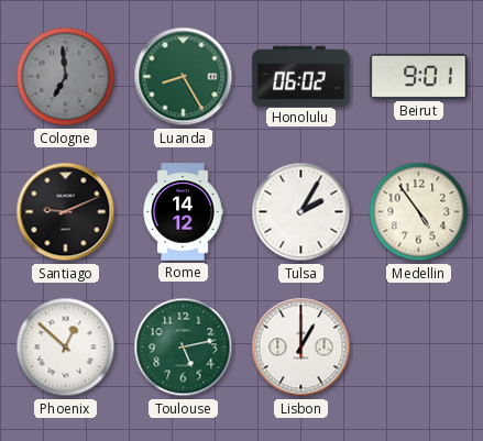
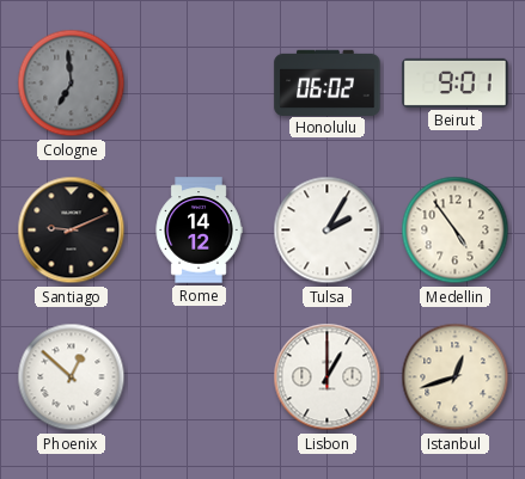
Luanda: 8:25 -> none
Toulouse: 5:13 -> none
Istanbul: none -> 12:42
